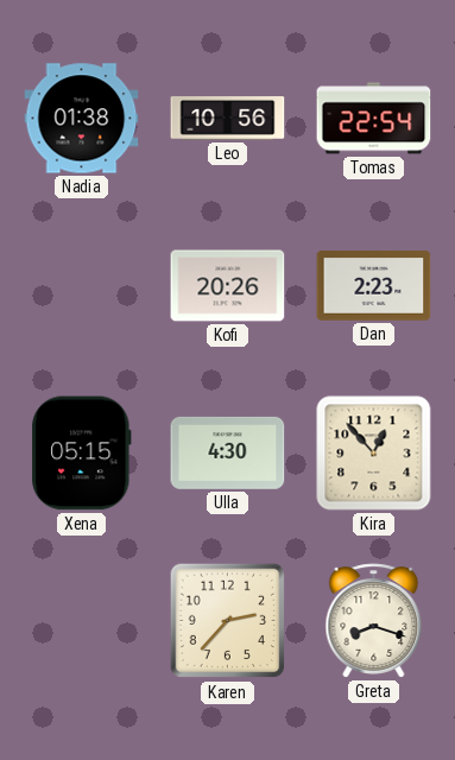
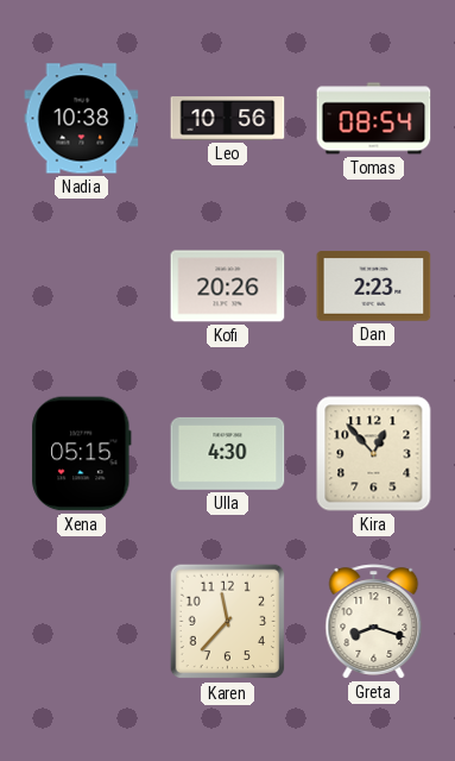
Nadia: 01:38 -> 10:38
Tomas: 22:54 -> 08:54
Karen: 2:37 -> 11:37
